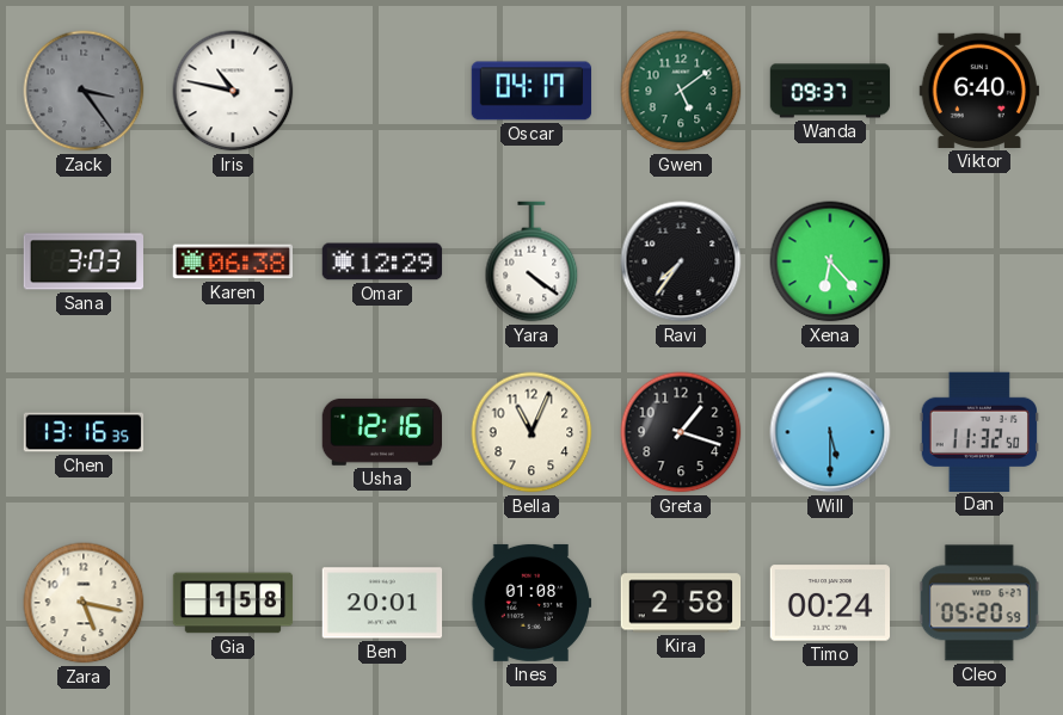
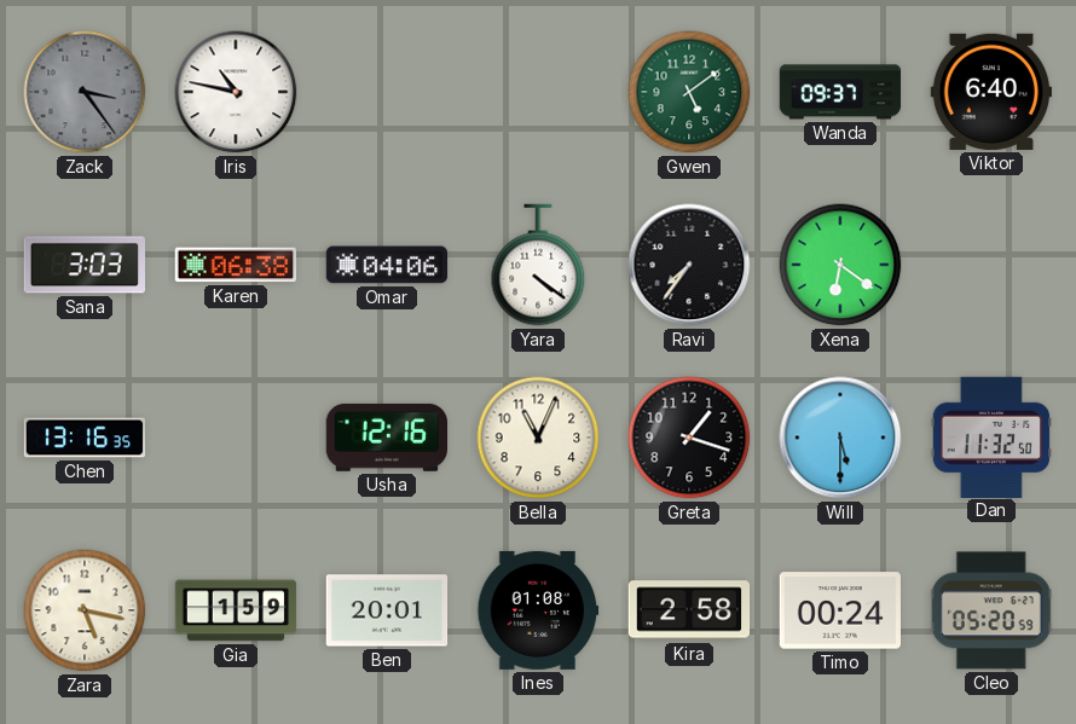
Oscar: 04:17 -> none
Omar: 12:29 -> 04:06
Xena: 6:23 -> 6:21
Gia: 1:58 -> 1:59
